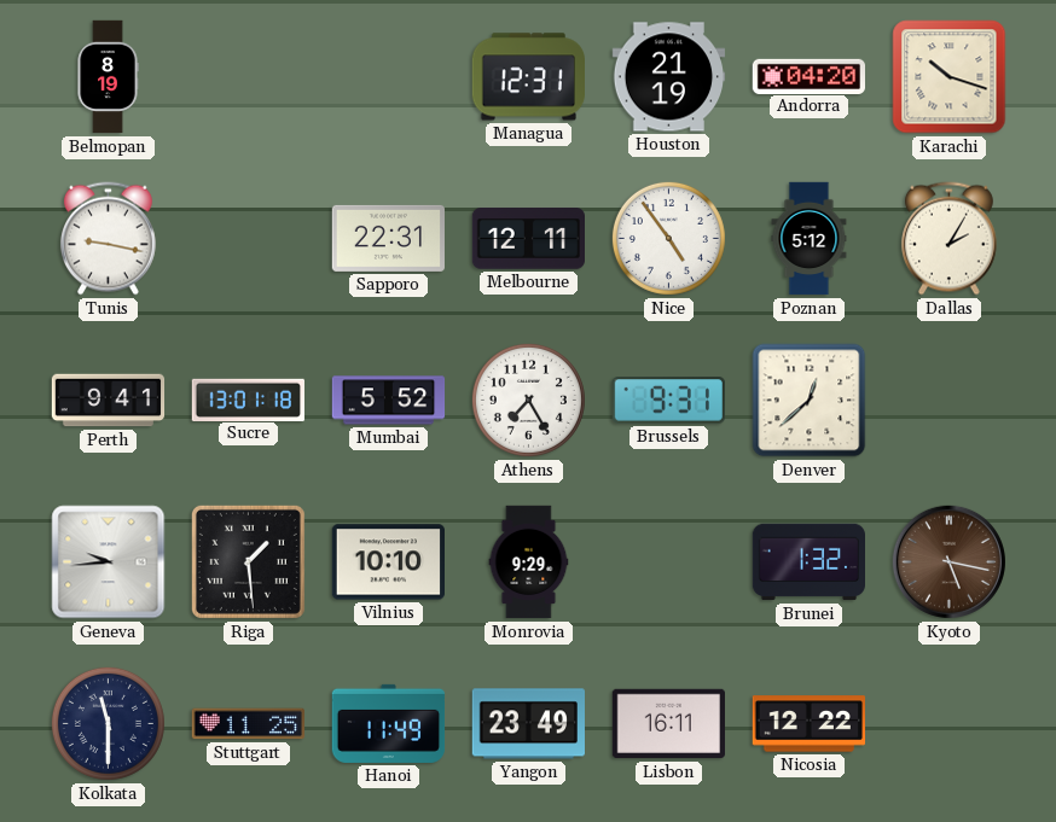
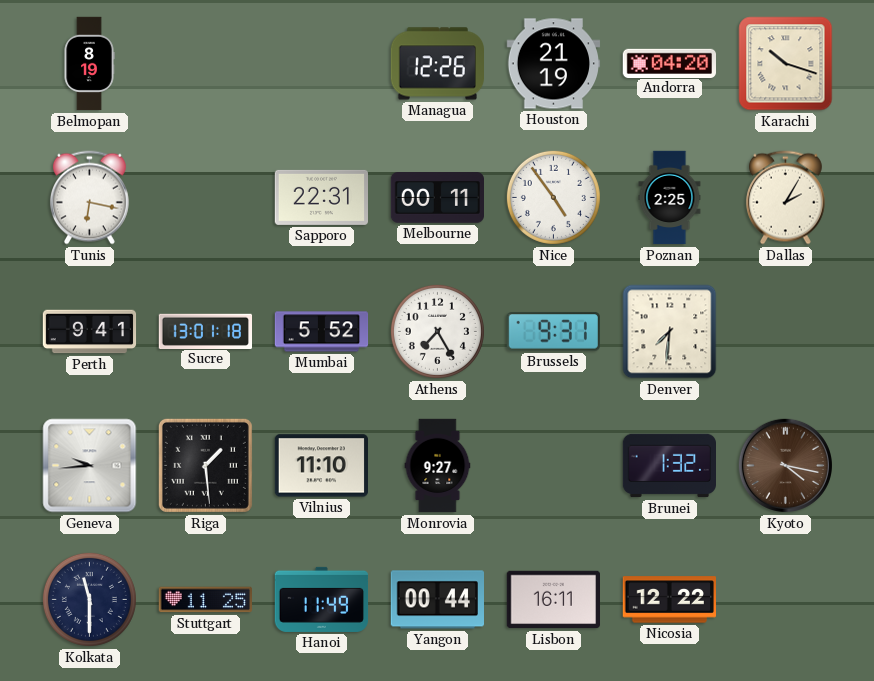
Managua: 12:31 -> 12:26
Tunis: 9:17 -> 6:17
Melbourne: 12:11 -> 00:11
Poznan: 5:12 -> 2:25
Denver: 12:38 -> 7:31
Vilnius: 10:10 -> 11:10
Monrovia: 9:29 -> 9:27
Kyoto: 5:17 -> 4:17
Yangon: 23:49 -> 00:44
